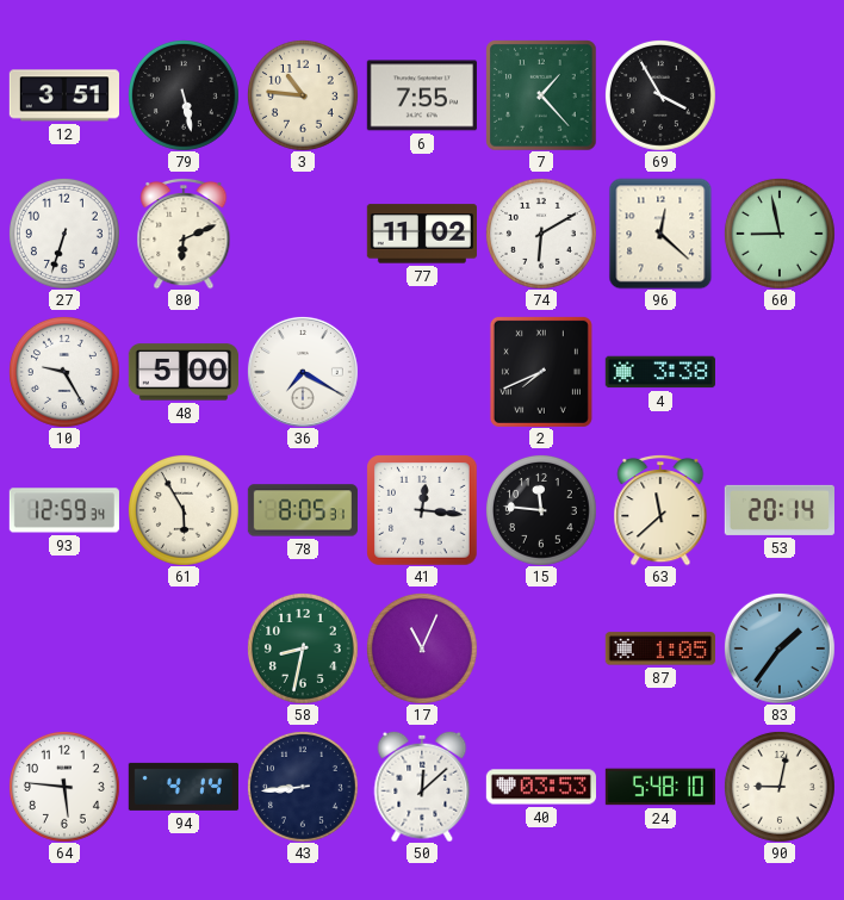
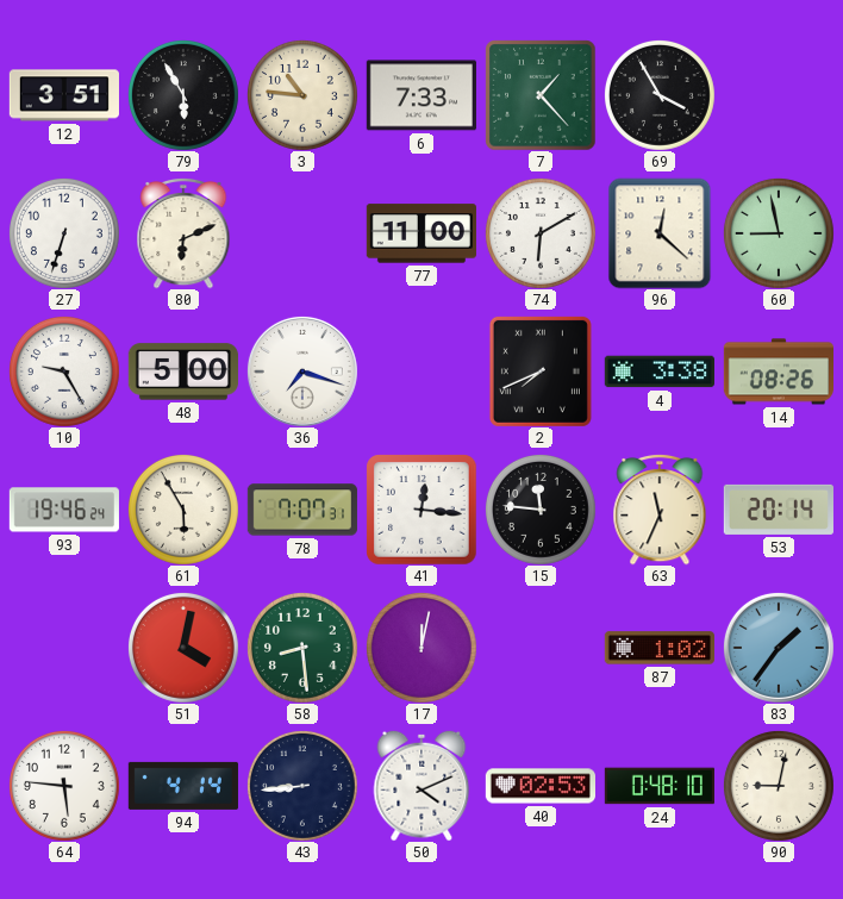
79: 5:28 -> 5:55
6: 7:55 -> 7:33
77: 11:02 -> 11:00
36: 7:20 -> 7:18
14: none -> 08:26
93: 12:59 -> 19:46
78: 8:05 -> 7:07
63: 11:38 -> 11:34
51: none -> 4:02
58: 8:32 -> 8:29
17: 11:04 -> 12:02
87: 1:05 -> 1:02
50: 12:08 -> 4:11
40: 03:53 -> 02:53
24: 5:48 -> 0:48
